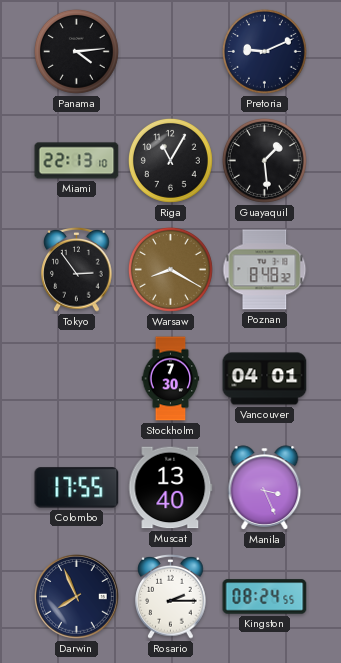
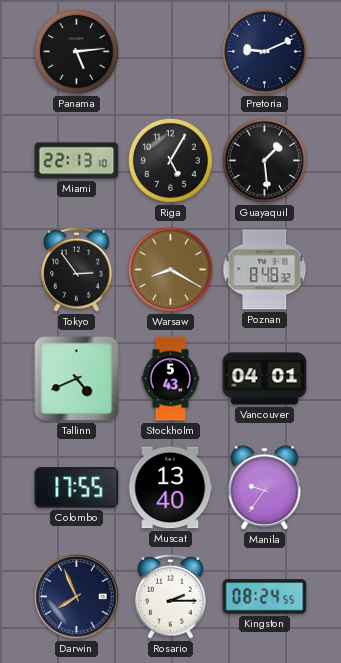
Panama: 4:14 -> 5:14
Riga: 11:05 -> 5:05
Tallinn: none -> 4:41
Stockholm: 7:30 -> 5:43
Manila: 3:26 -> 9:36
